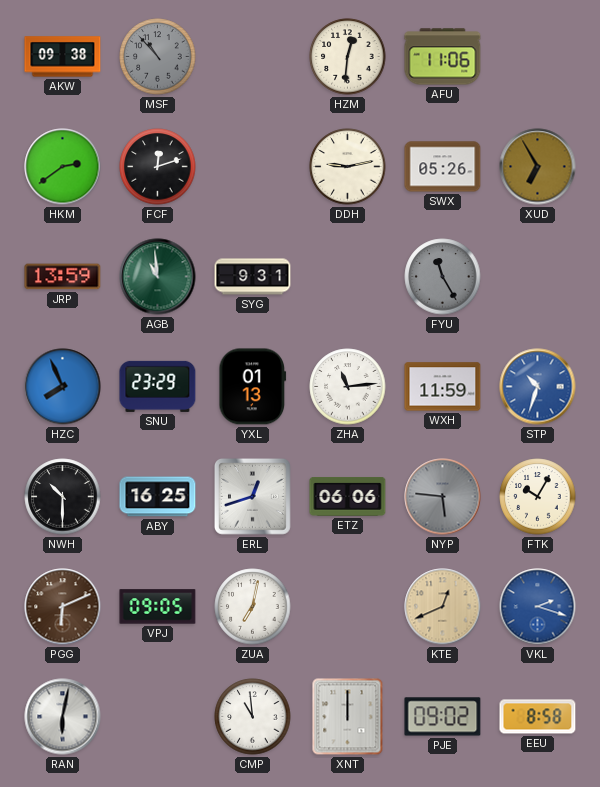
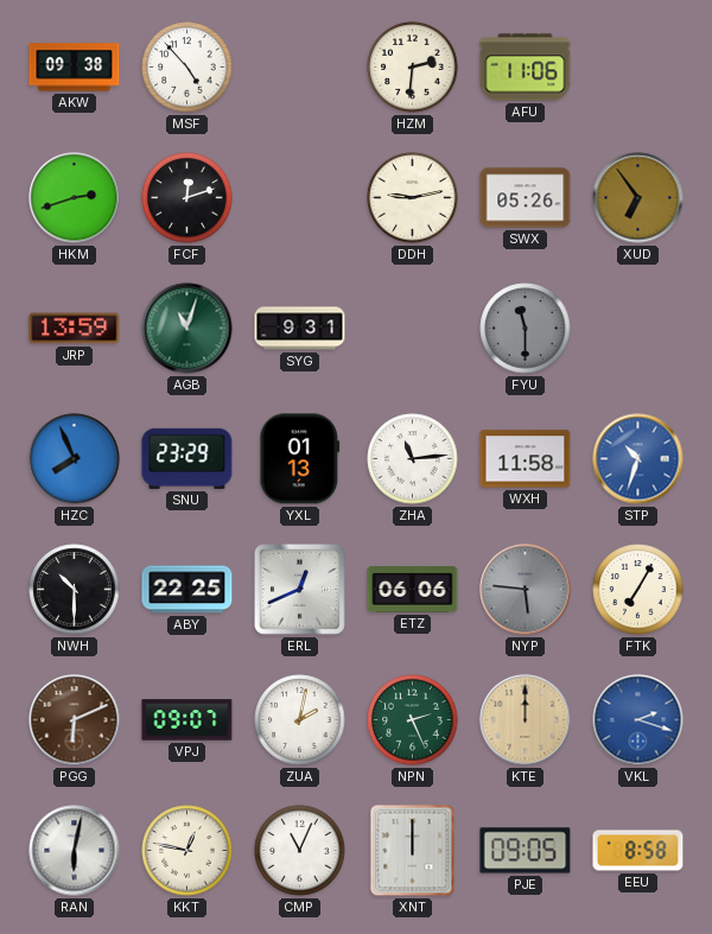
MSF: 10:53 -> 4:53
MSF dial: grey -> white
HZM: 12:31 -> 2:31
HKM: 2:39 -> 2:42
XUD: 6:55 -> 6:54
AGB: 10:59 -> 11:03
FYU: 11:25 -> 11:30
WXH: 11:59 -> 11:58
ABY: 16:25 -> 22:25
ERL: 12:42 -> 12:41
FTK: 10:05 -> 7:05
VPJ: 09:05 -> 09:07
ZUA: 7:02 -> 2:02
NPN: none -> 2:26
KTE: 12:41 -> 12:00
KKT: none -> 12:47
CMP: 10:59 -> 11:04
PJE: 09:02 -> 09:05
